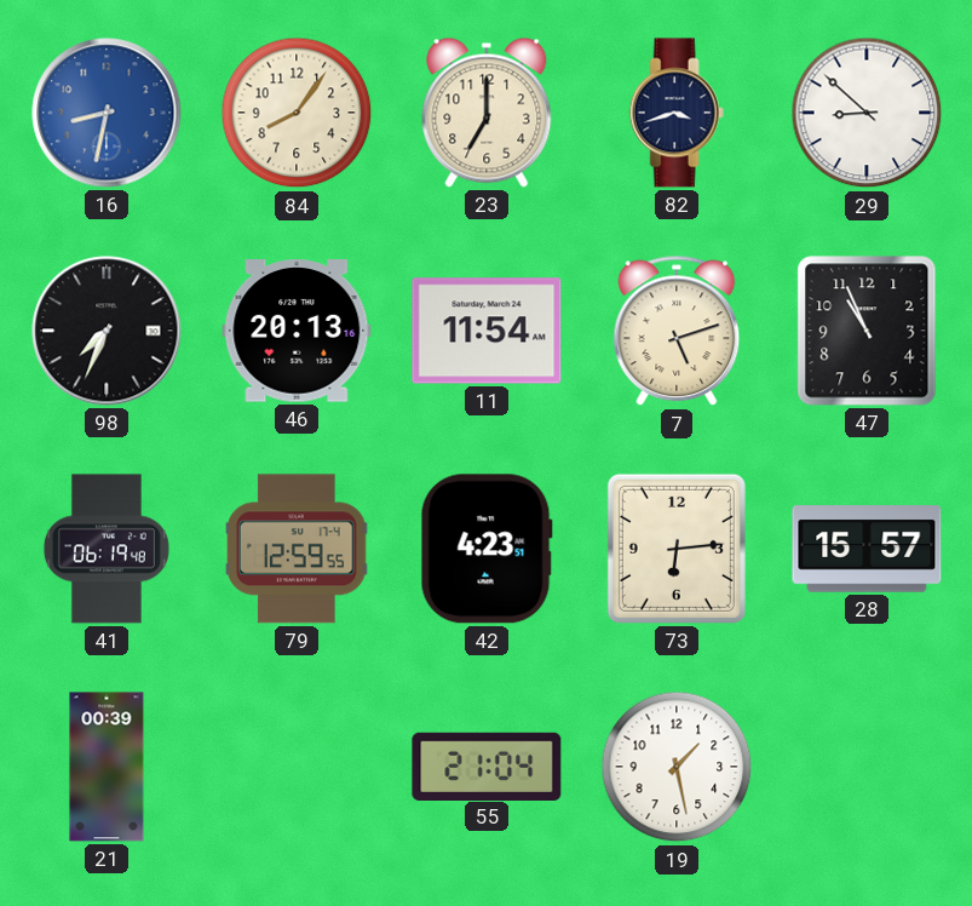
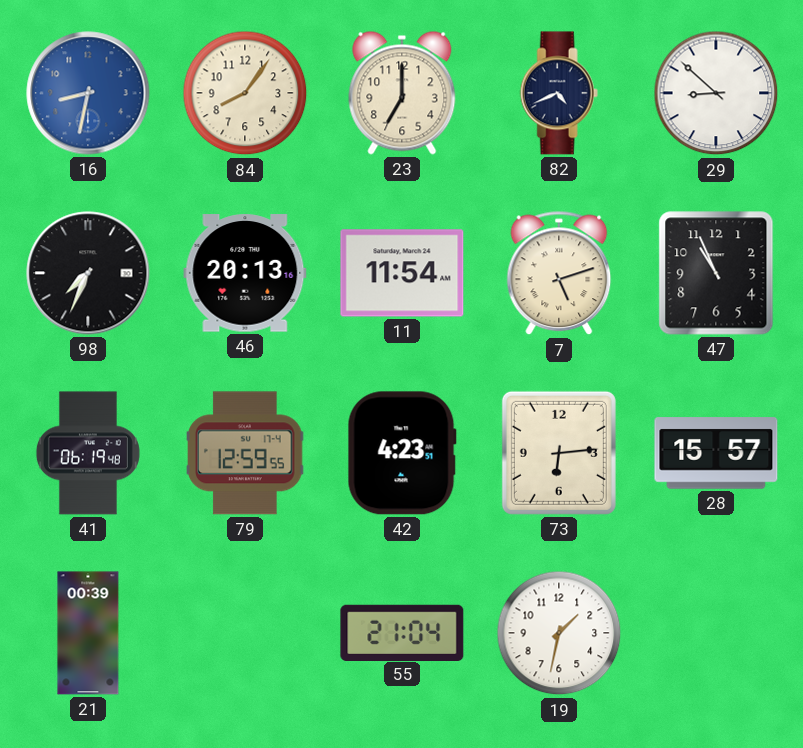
82: 3:42 -> 4:41
19: 1:28 -> 1:32
